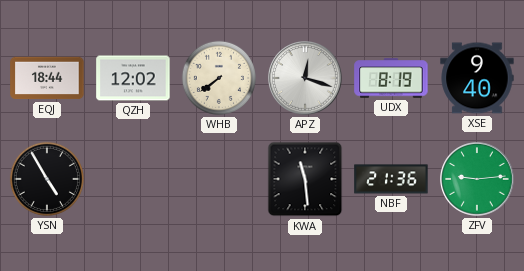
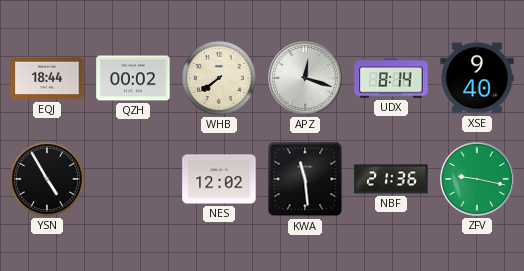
QZH: 12:02 -> 00:02
UDX: 8:19 -> 8:14
NES: none -> 12:02
ZFV: 9:14 -> 9:17
